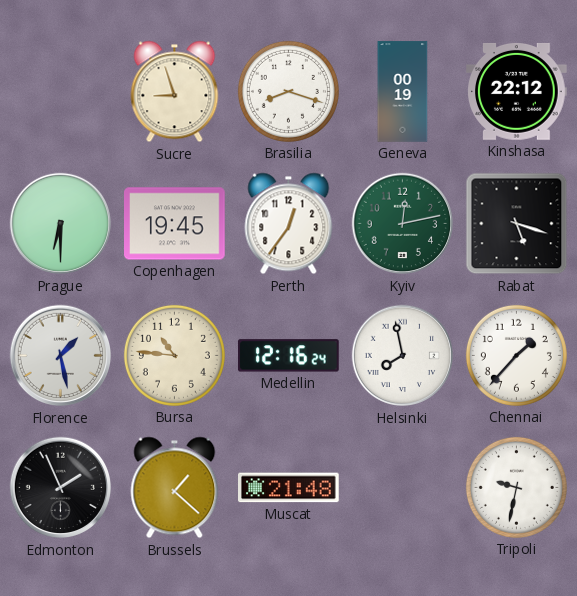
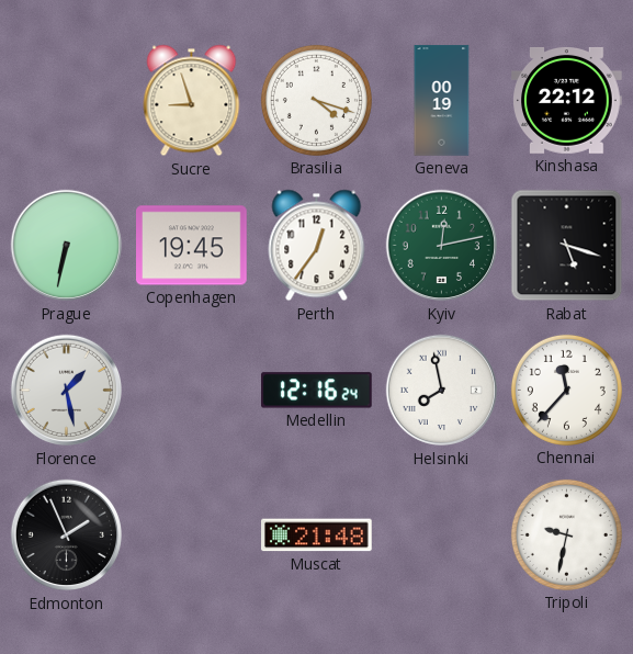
Brasilia: 8:18 -> 4:18
Prague: 6:30 -> 6:32
Bursa: 10:46 -> none
Chennai: 1:37 -> 11:37
Brussels: 1:22 -> none
